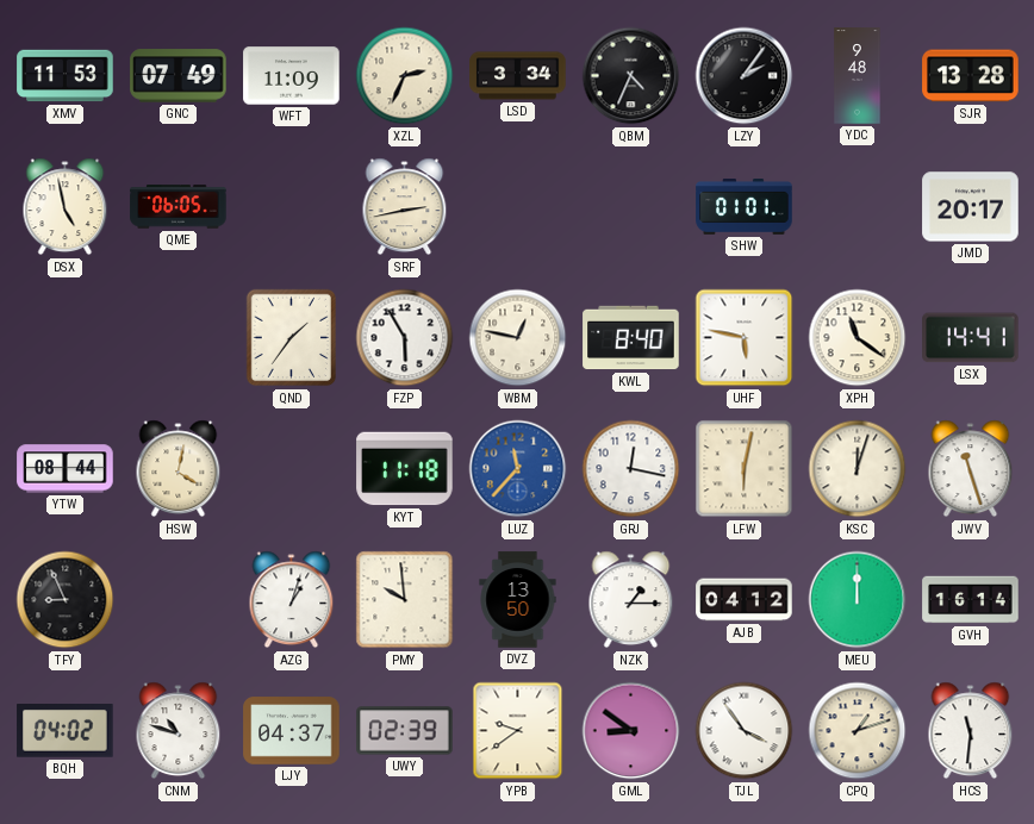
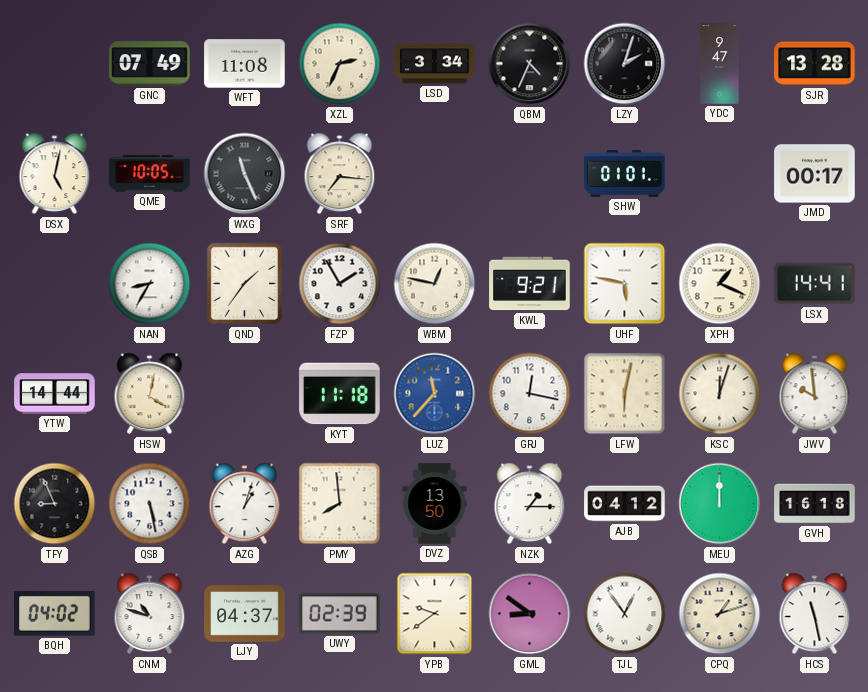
XMV: 11:53 -> none
WFT: 11:09 -> 11:08
LZY: 2:06 -> 2:03
YDC: 9:48 -> 9:47
DSX: 4:58 -> 5:02
QME: 06:05 -> 10:05
WXG: none -> 11:26
SRF: 2:43 -> 7:16
JMD: 20:17 -> 00:17
NAN: none -> 8:35
FZP: 5:55 -> 1:55
KWL: 8:40 -> 9:21
XPH: 11:21 -> 1:19
YTW: 08:44 -> 14:44
JWV: 11:27 -> 9:59
QSB: none -> 5:28
PMY: 9:59 -> 7:59
GVH: 16:14 -> 16:18
TJL: 3:54 -> 12:54
HCS: 11:31 -> 11:28
